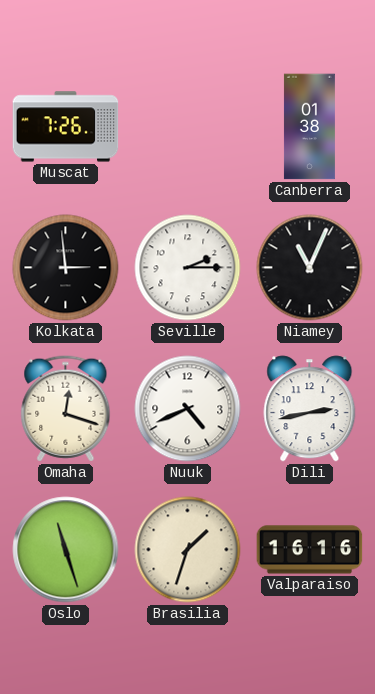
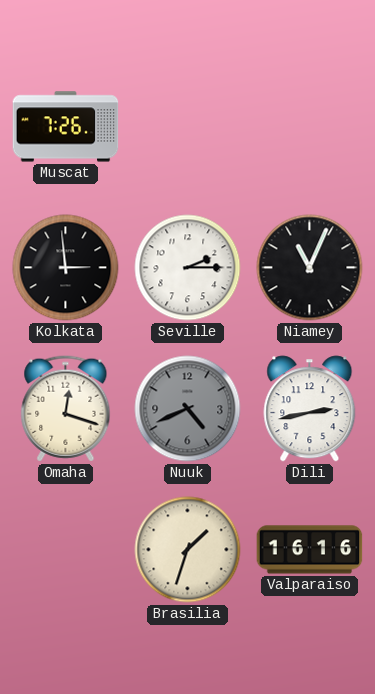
Canberra: 01:38 -> none
Nuuk dial: white -> grey
Oslo: 11:27 -> none
